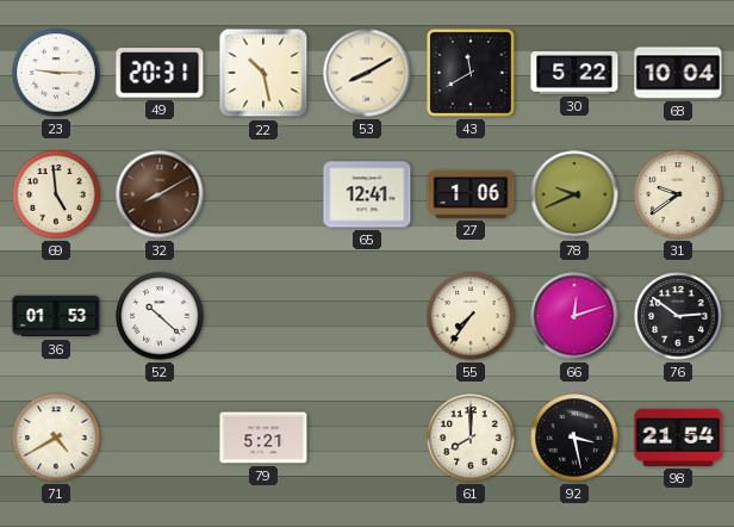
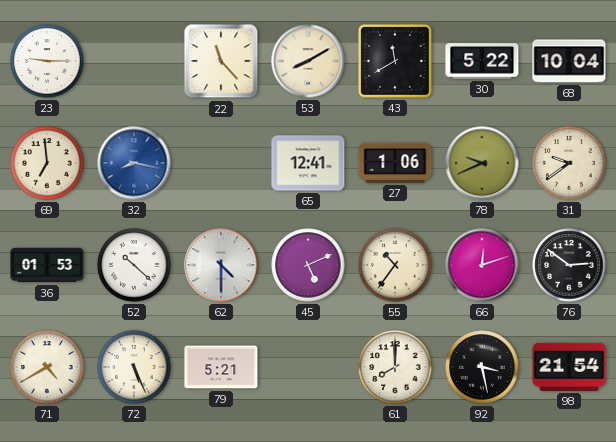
49: 20:31 -> none
22: 10:28 -> 11:23
69: 4:59 -> 6:59
32: 8:10 -> 8:17
32 dial: brown -> blue
62: none -> 4:30
45: none -> 5:11
55: 7:36 -> 10:36
72: none -> 5:26
